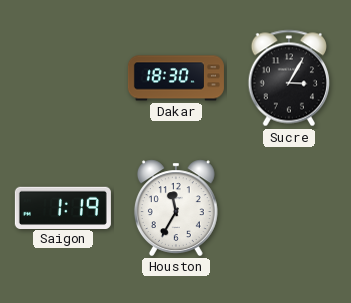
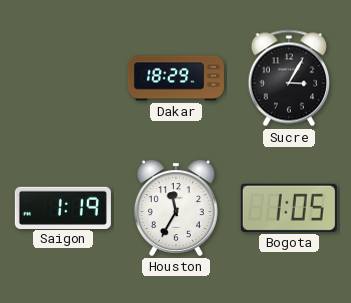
Dakar: 18:30 -> 18:29
Bogota: none -> 1:05
